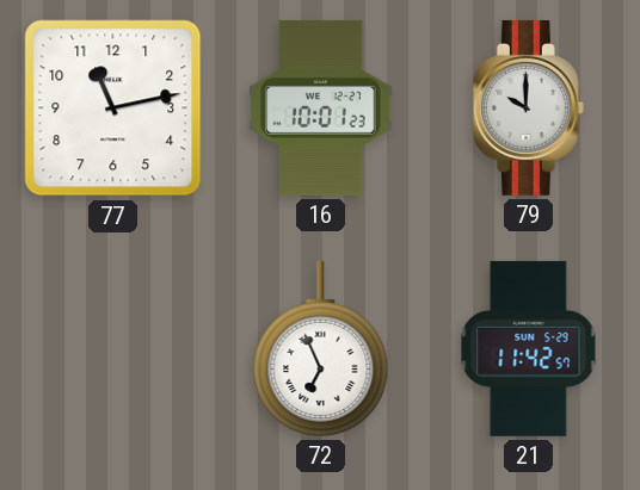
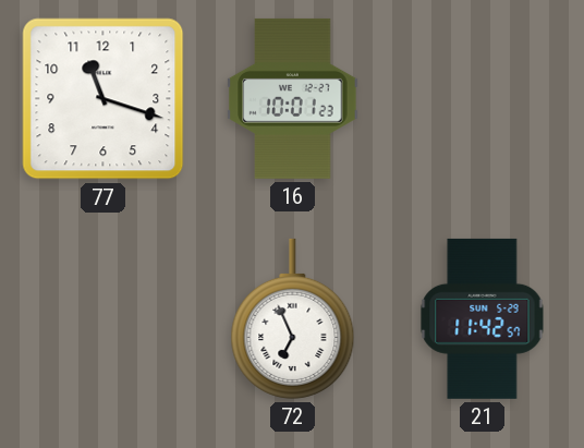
77: 11:13 -> 11:18
79: 10:00 -> none
